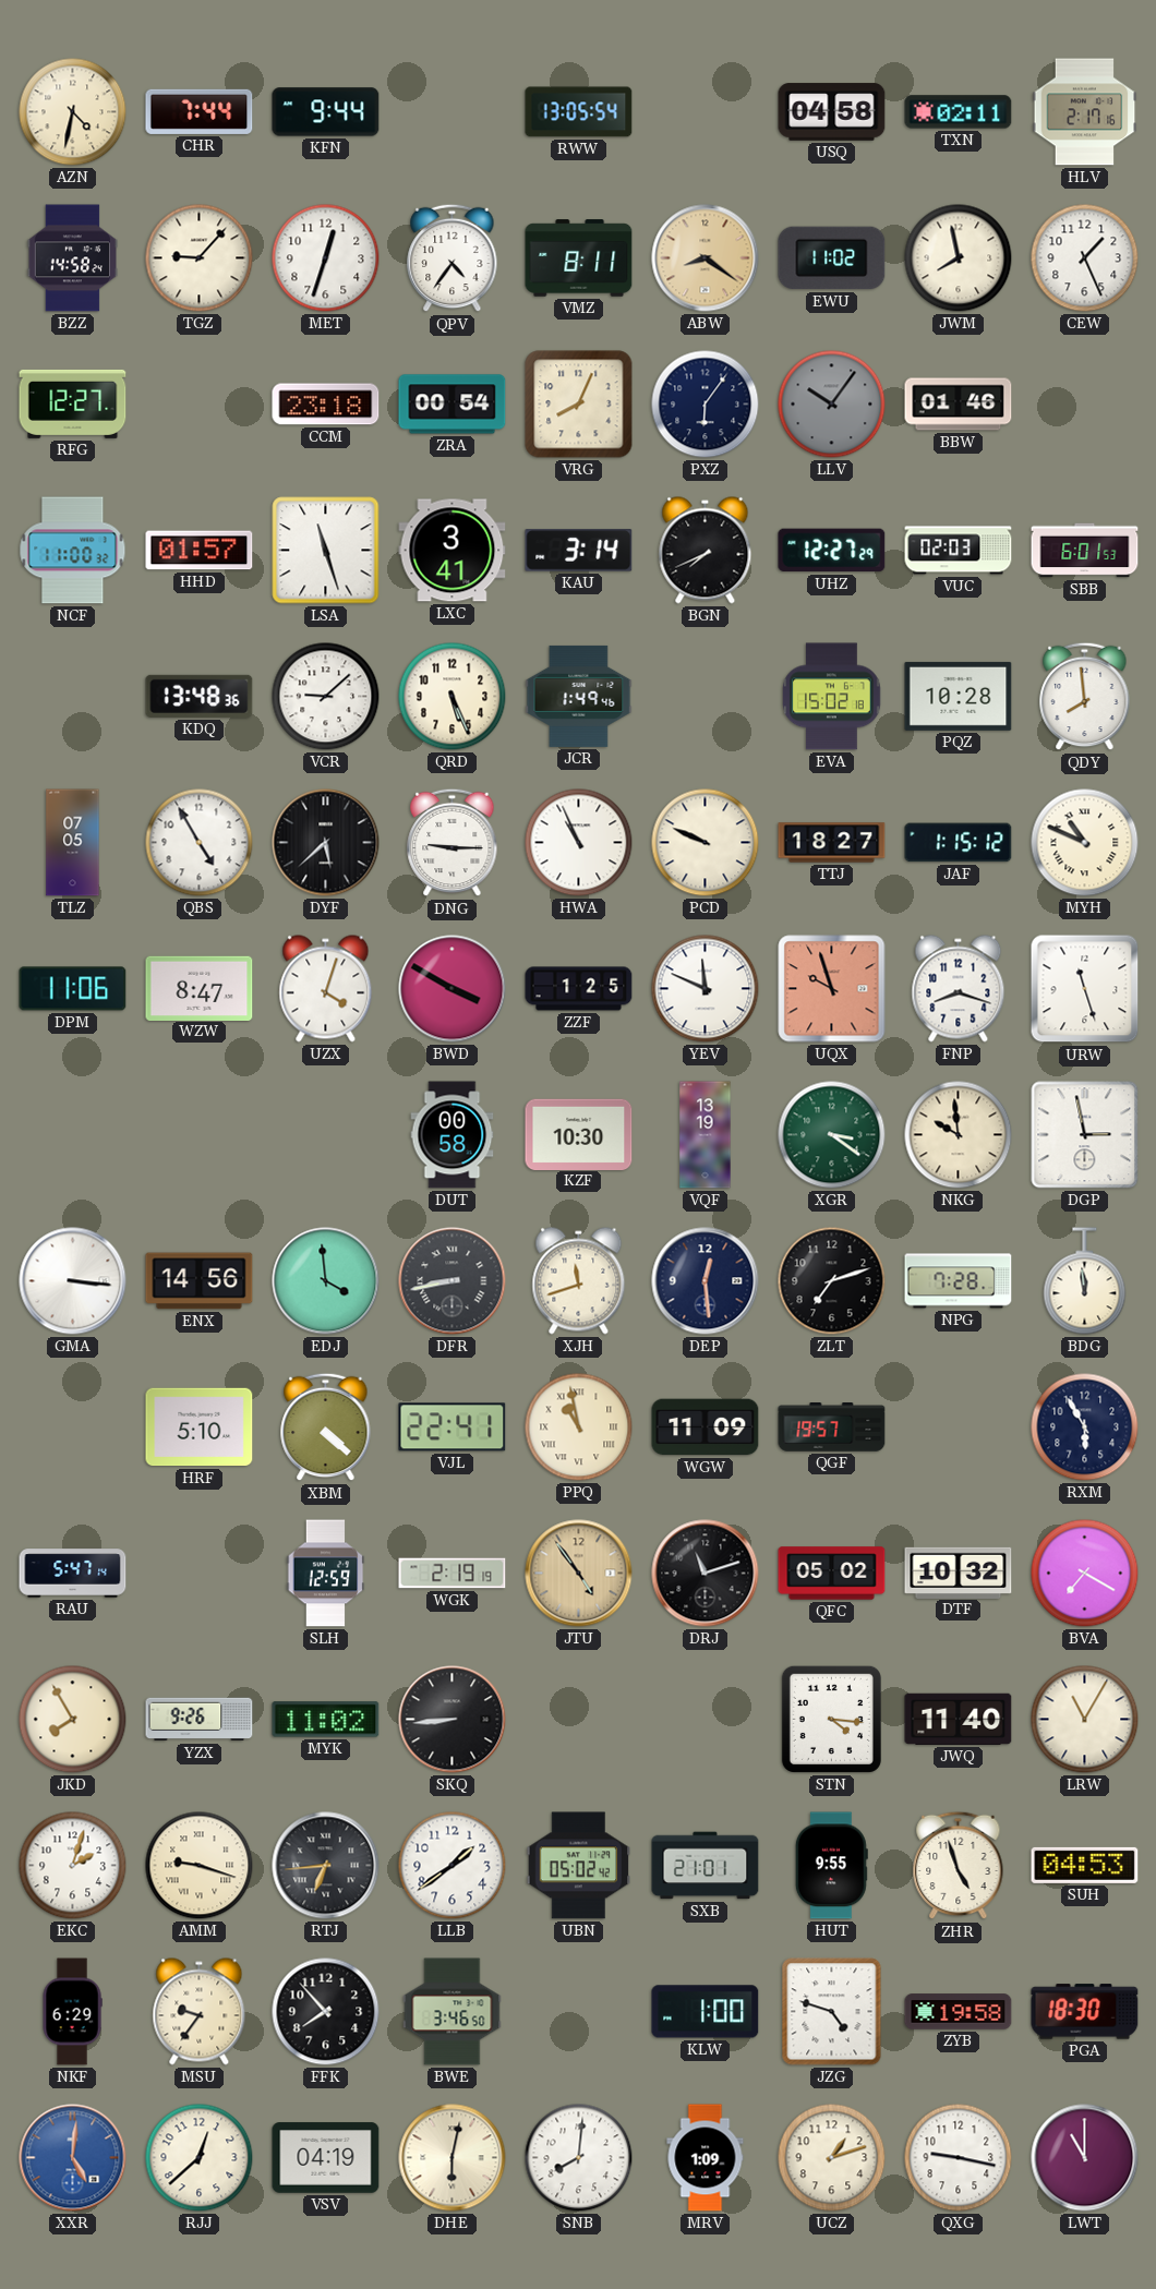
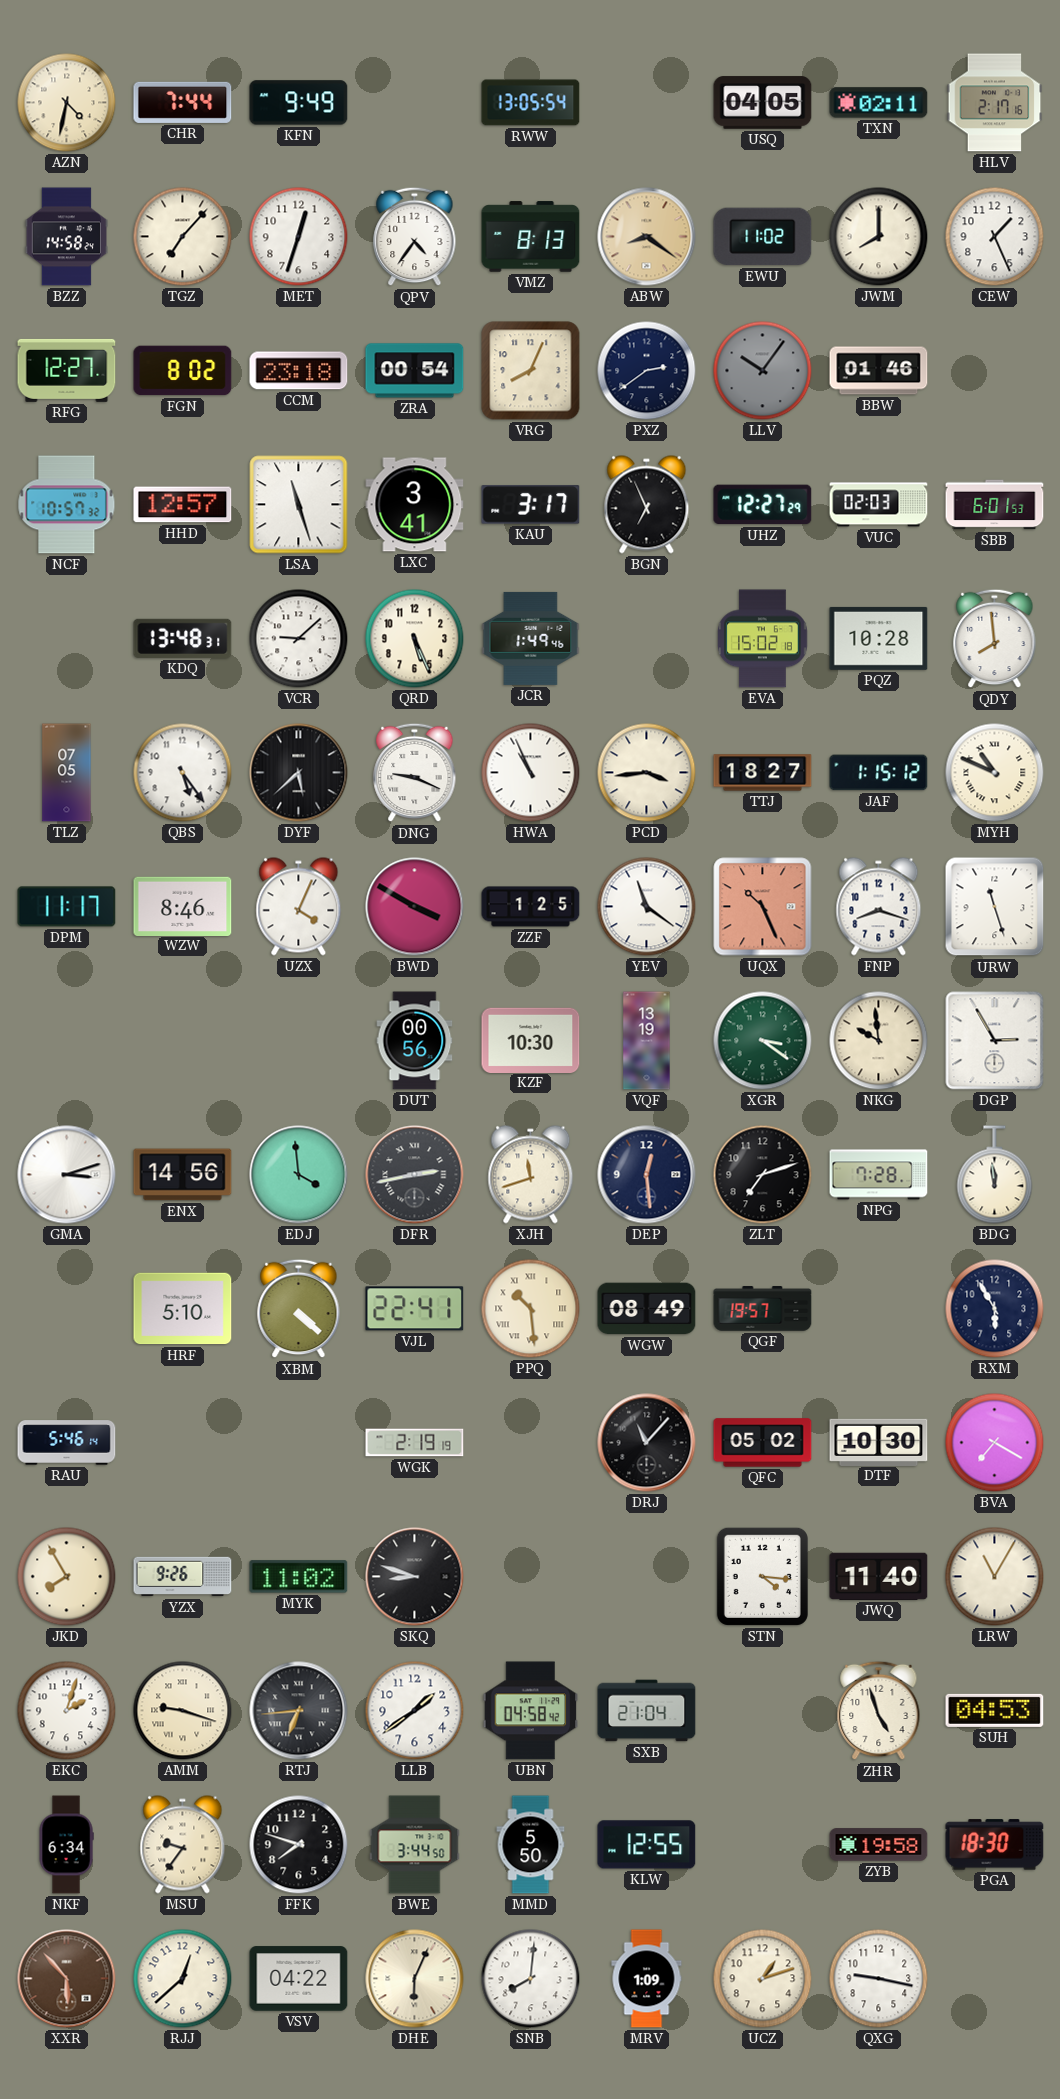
KFN: 9:44 -> 9:49
USQ: 04:58 -> 04:05
TGZ: 9:07 -> 7:07
VMZ: 8:11 -> 8:13
JWM: 7:58 -> 8:00
FGN: none -> 8:02
PXZ: 6:06 -> 2:39
NCF: 11:00 -> 10:57
HHD: 01:57 -> 12:57
KAU: 3:14 -> 3:17
BGN: 7:41 -> 6:56
KDQ: 13:48:36 -> 13:48:31
QBS: 4:55 -> 5:24
DNG: 9:15 -> 9:19
PCD: 9:49 -> 3:44
DPM: 11:06 -> 11:17
WZW: 8:47 -> 8:46
UZX: 4:03 -> 4:04
YEV: 11:49 -> 11:21
UQX: 9:57 -> 10:26
DUT: 00:58 -> 00:56
DGP: 2:58 -> 2:55
GMA: 3:16 -> 3:12
DFR: 8:43 -> 2:43
PPQ: 10:58 -> 10:29
WGW: 11:09 -> 08:49
RAU: 5:47 -> 5:46
SLH: 12:59 -> none
JTU: 4:54 -> none
DRJ: 11:12 -> 11:07
DTF: 10:32 -> 10:30
SKQ: 8:44 -> 8:48
UBN: 05:02 -> 04:58
SXB: 21:01 -> 21:04
HUT: 9:55 -> none
NKF: 6:29 -> 6:34
FFK: 7:53 -> 7:48
BWE: 3:46 -> 3:44
MMD: none -> 5:50
KLW: 1:00 -> 12:55
JZG: 4:48 -> none
XXR: 5:01 -> 5:53
XXR dial: blue -> brown
VSV: 04:19 -> 04:22
DHE: 6:02 -> 6:04
LWT: 11:00 -> none
